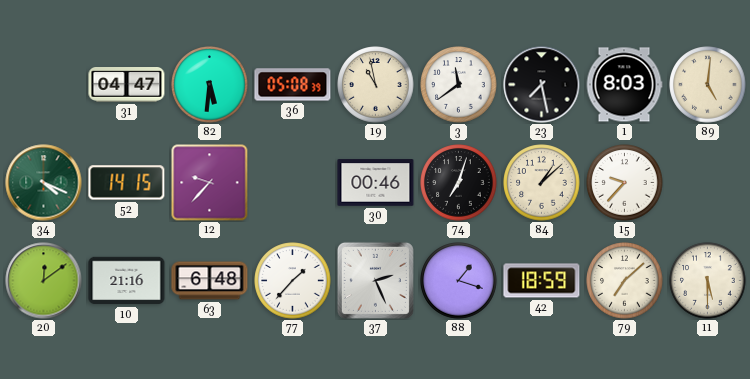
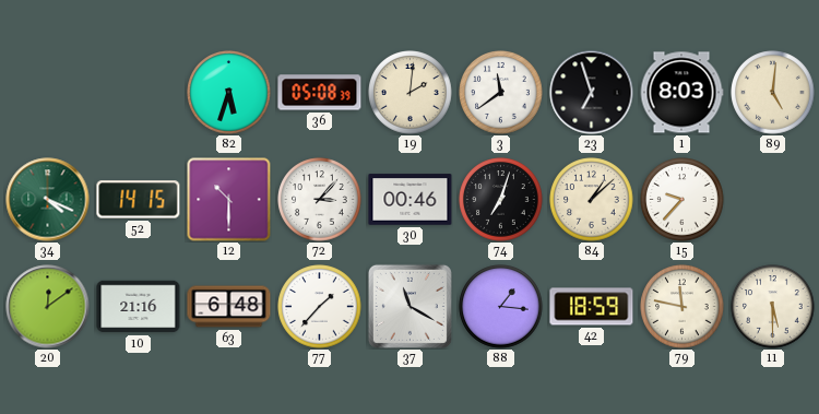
31: 04:47 -> none
82: 5:31 -> 5:33
19: 10:58 -> 2:01
23: 7:28 -> 6:57
12: 9:37 -> 10:30
72: none -> 3:07
37: 2:26 -> 11:20
88: 1:18 -> 1:16
79: 7:08 -> 11:47
